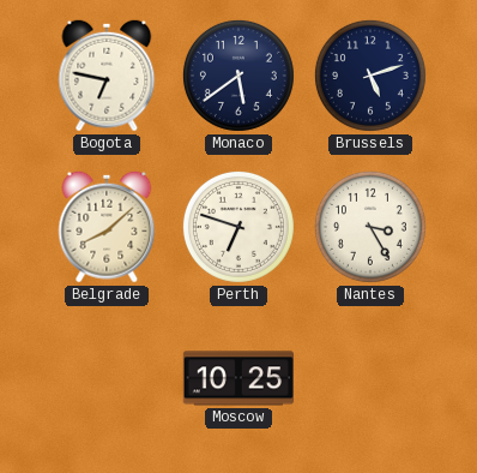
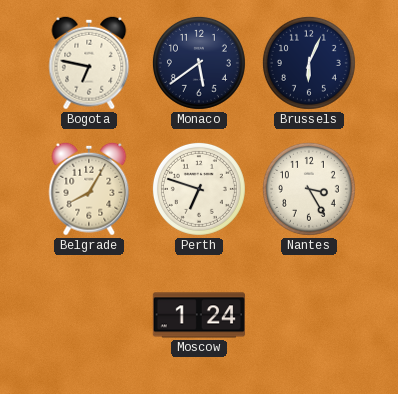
Brussels: 5:12 -> 6:04
Belgrade: 8:08 -> 8:05
Moscow: 10:25 -> 1:24
